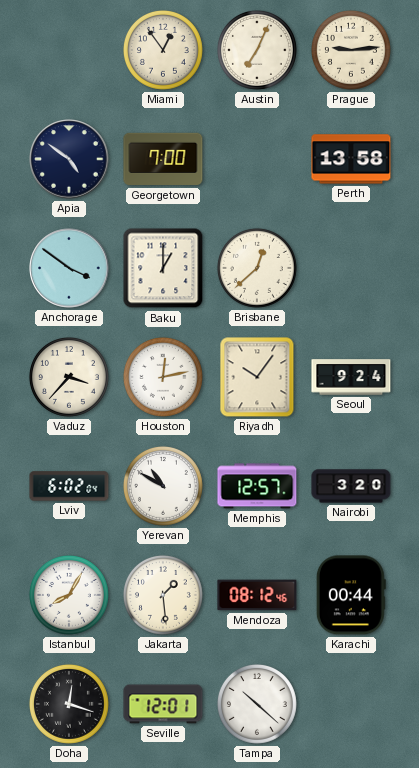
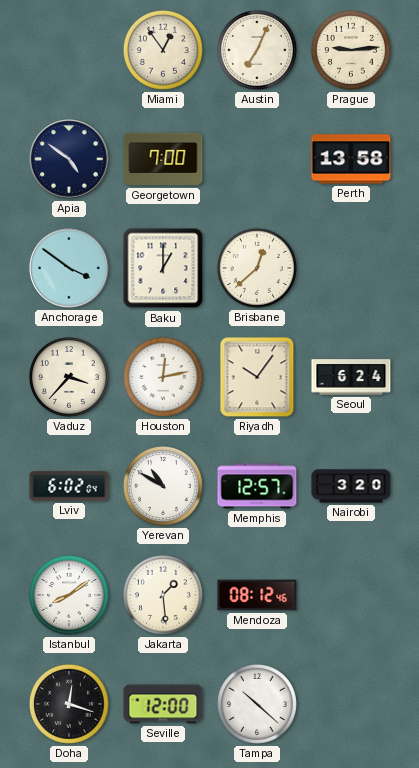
Seoul: 9:24 -> 6:24
Istanbul: 8:05 -> 8:09
Karachi: 00:44 -> none
Seville: 12:01 -> 12:00
